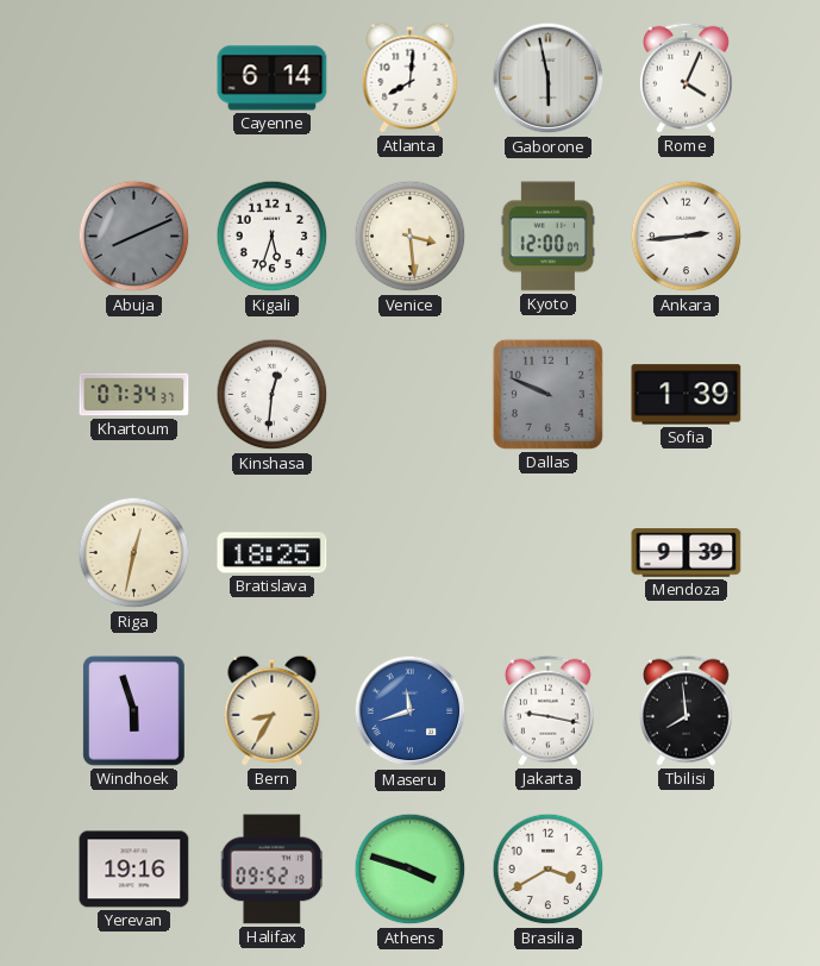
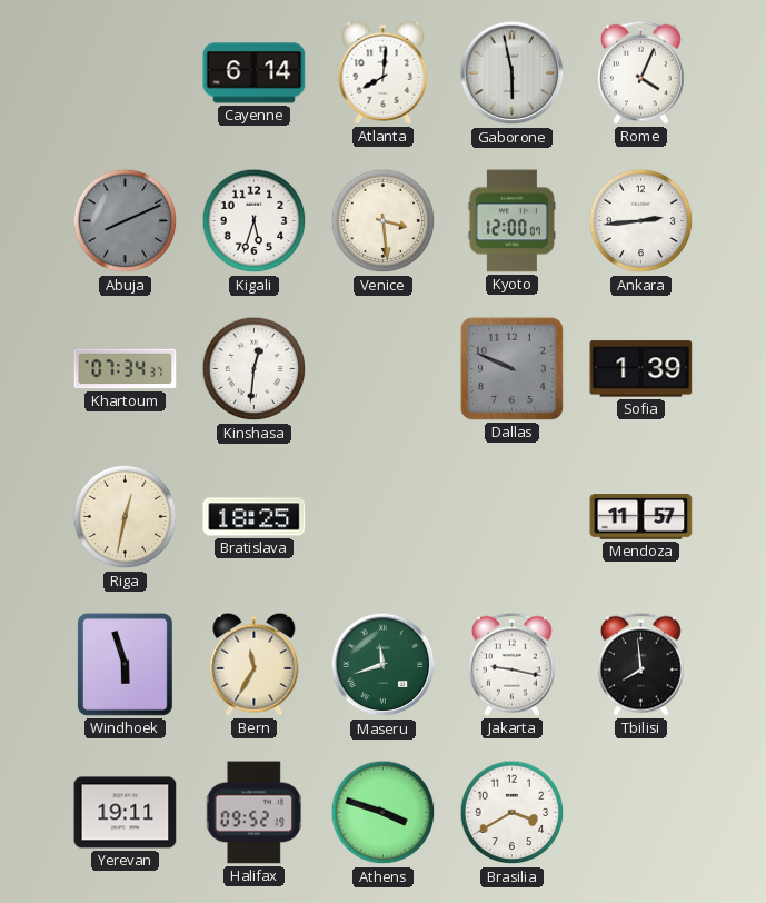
Mendoza: 9:39 -> 11:57
Bern: 8:35 -> 11:35
Maseru dial: blue -> green
Yerevan: 19:16 -> 19:11
